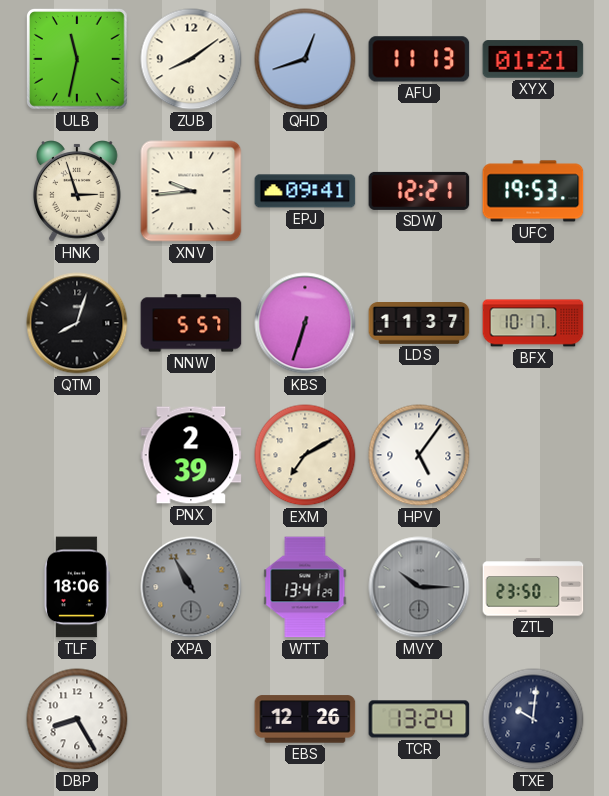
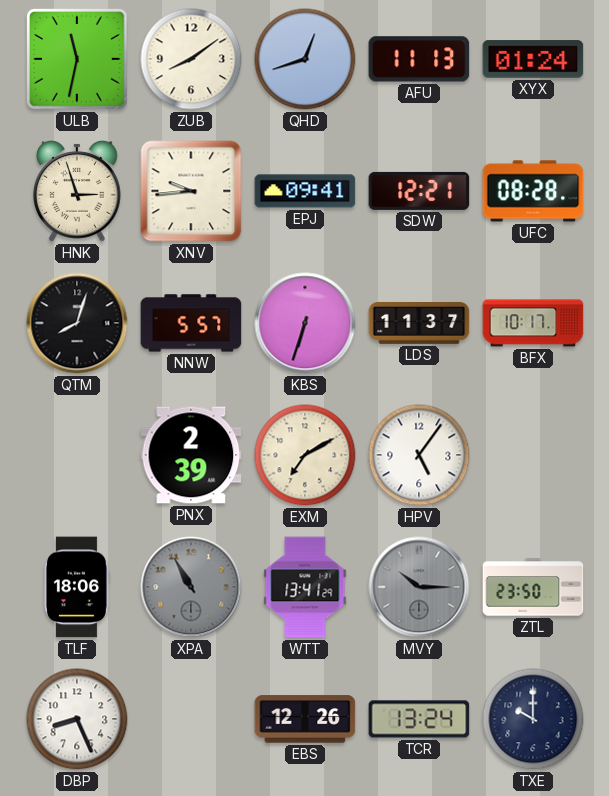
XYX: 01:21 -> 01:24
UFC: 19:53 -> 08:28
DBP: 8:25 -> 8:26
TXE: 10:01 -> 10:00
